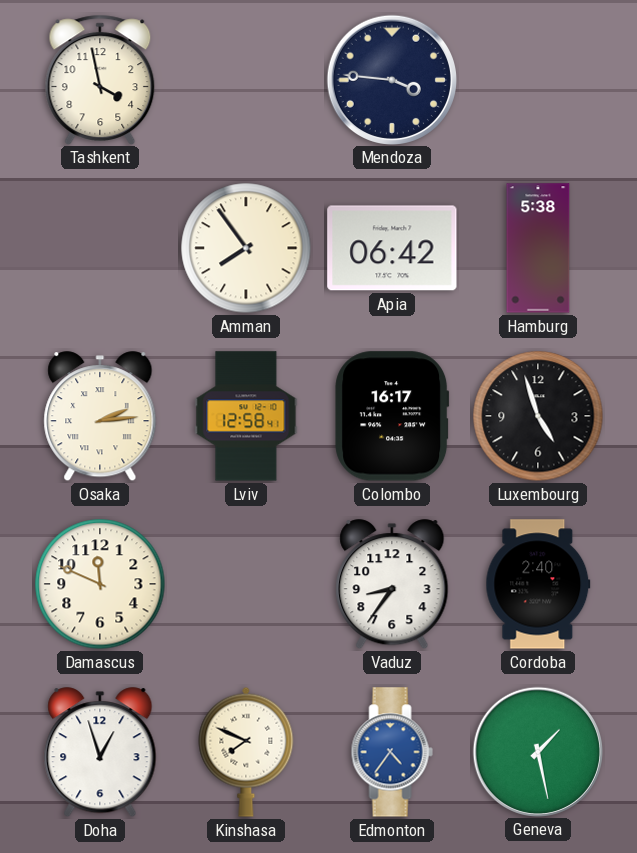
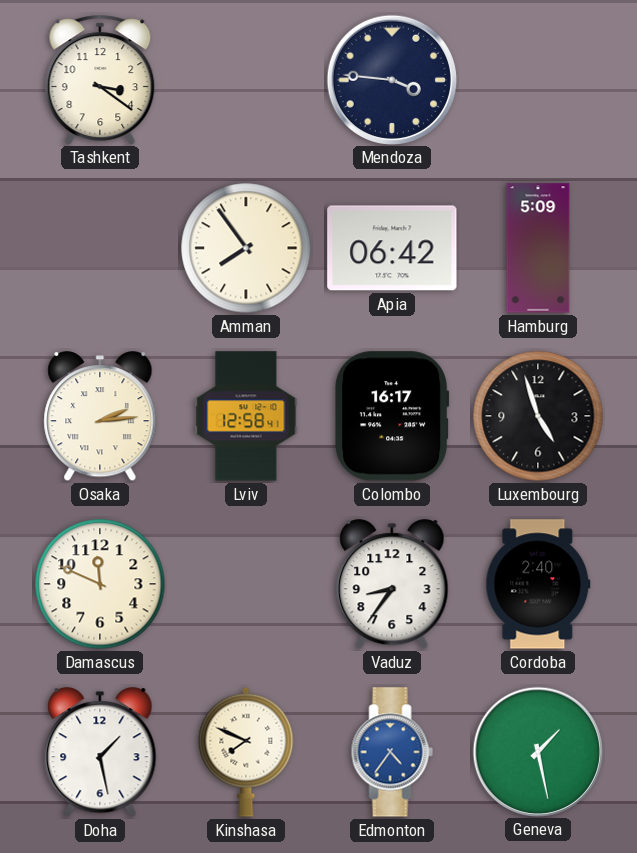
Tashkent: 3:58 -> 3:21
Hamburg: 5:38 -> 5:09
Doha: 12:57 -> 1:28
